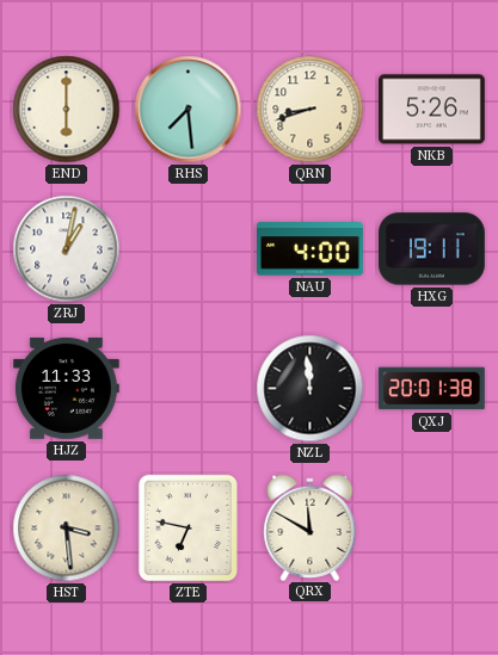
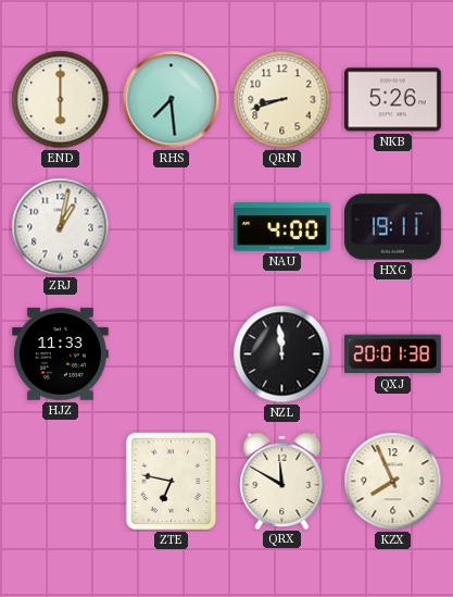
HST: 3:29 -> none
KZX: none -> 7:56
